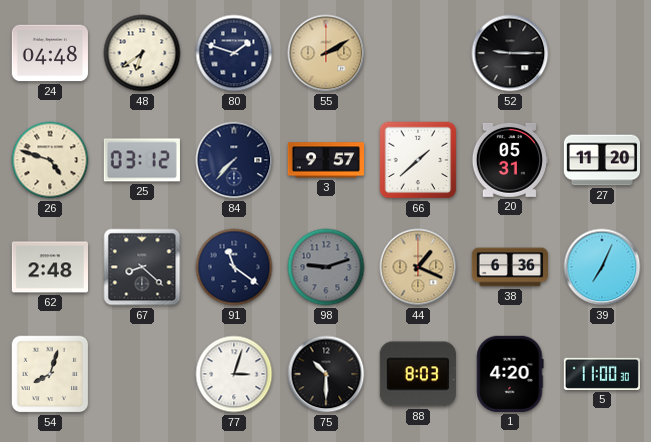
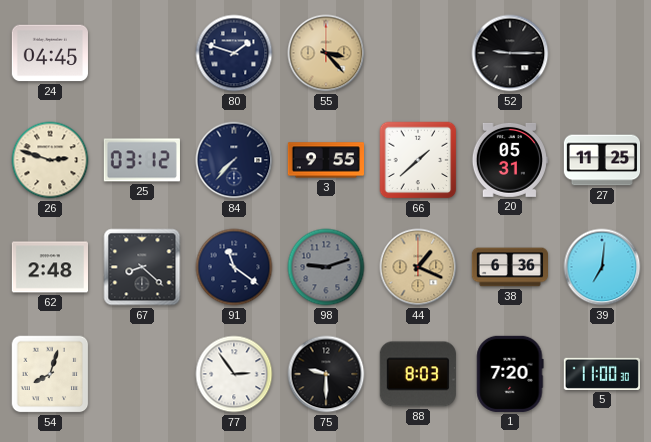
24: 04:48 -> 04:45
48: 6:39 -> none
55: 2:10 -> 3:23
26: 4:48 -> 2:48
3: 9:57 -> 9:55
27: 11:20 -> 11:25
39: 7:04 -> 7:01
77: 3:03 -> 2:54
75: 10:30 -> 9:30
1: 4:20 -> 7:20
